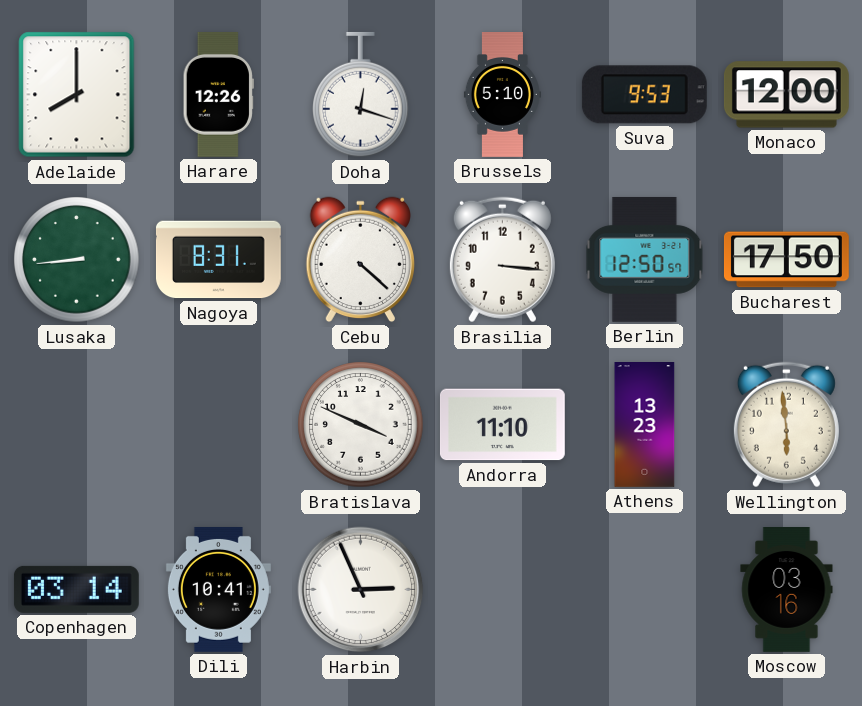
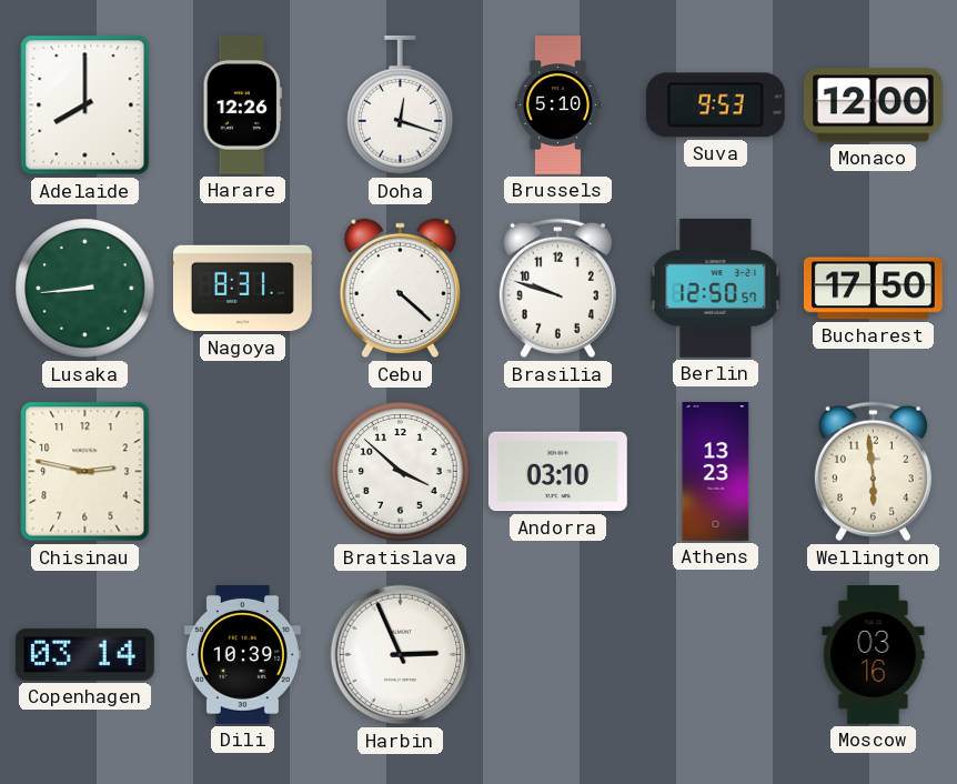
Brasilia: 3:16 -> 9:48
Chisinau: none -> 2:47
Bratislava: 3:49 -> 3:52
Andorra: 11:10 -> 03:10
Dili: 10:41 -> 10:39
